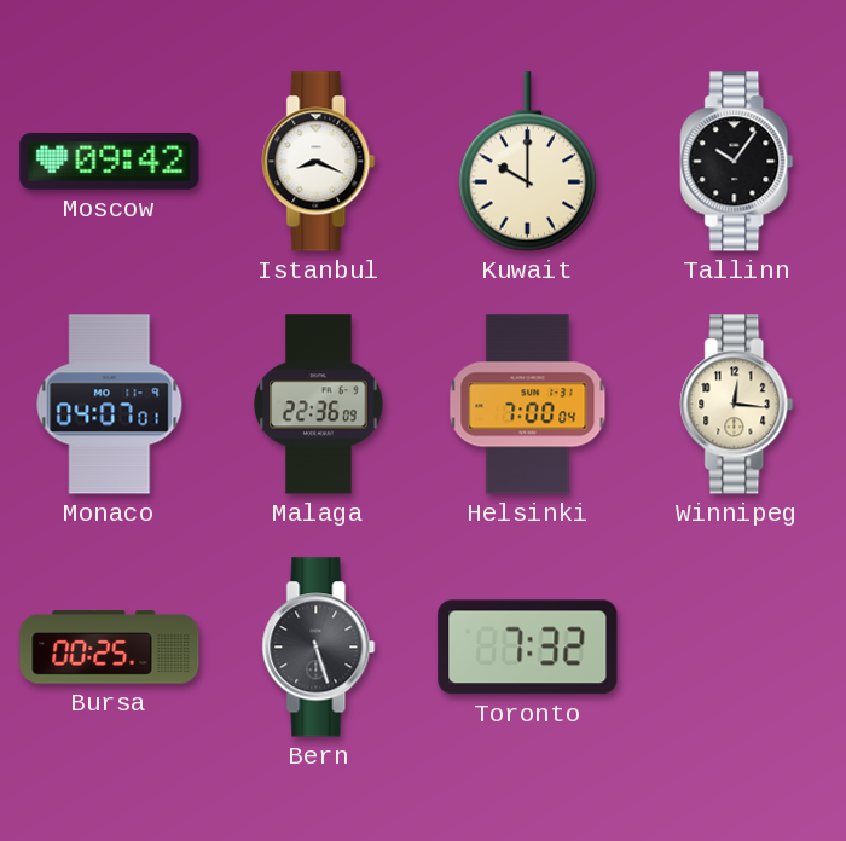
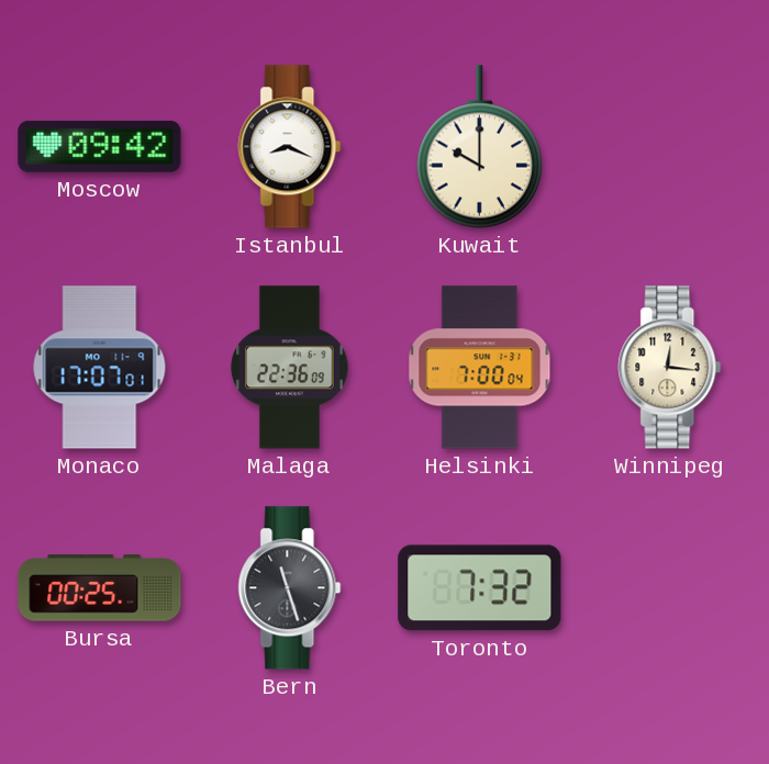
Tallinn: 10:06 -> none
Monaco: 04:07 -> 17:07
Bern: 5:27 -> 11:27
